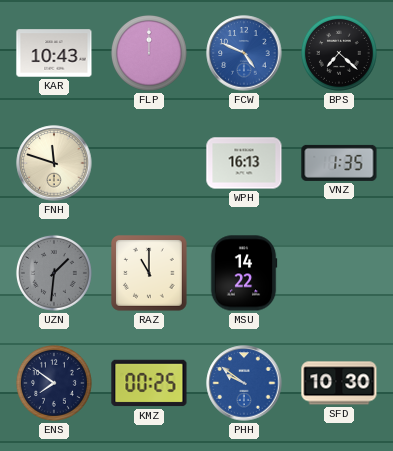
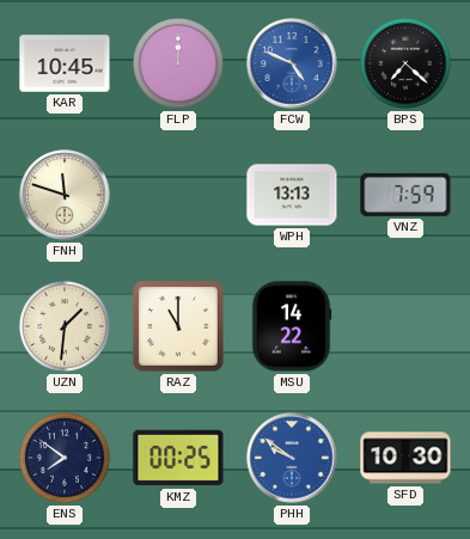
KAR: 10:43 -> 10:45
WPH: 16:13 -> 13:13
VNZ: 1:35 -> 7:59
UZN dial: grey -> cream
